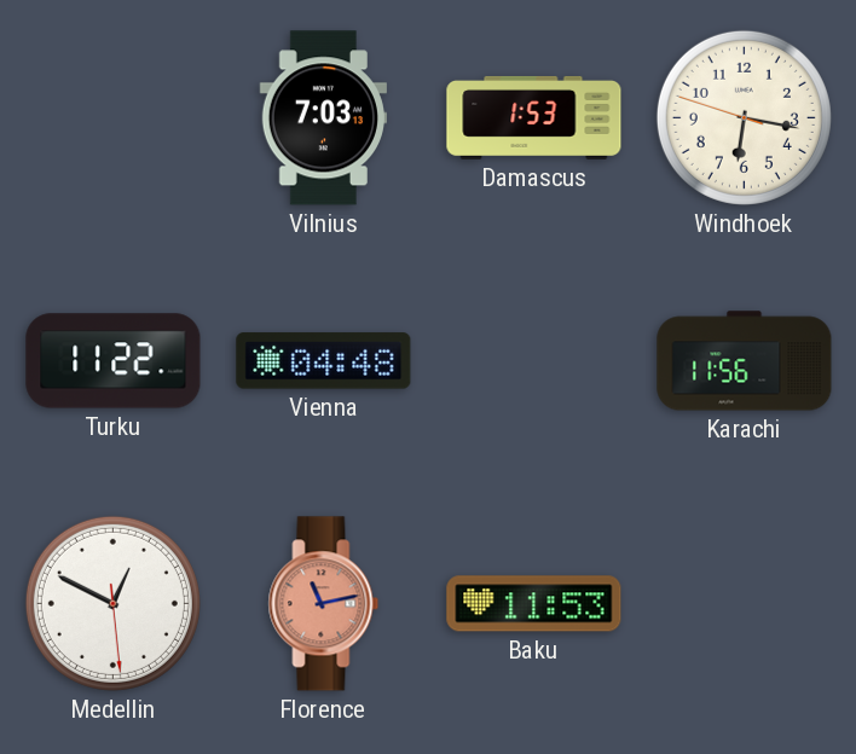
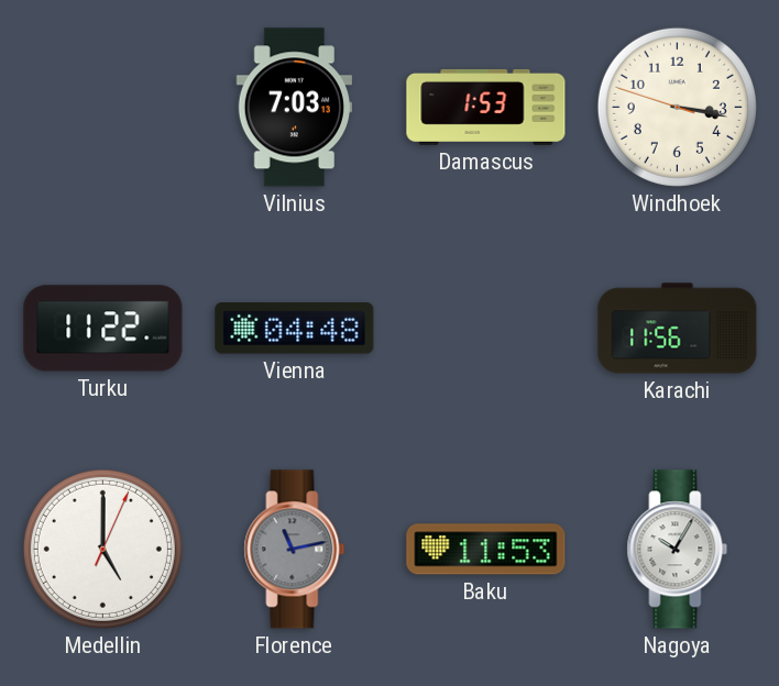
Windhoek: 6:16 -> 3:16
Medellin: 12:49 -> 5:00
Florence dial: salmon -> grey
Nagoya: none -> 10:05
